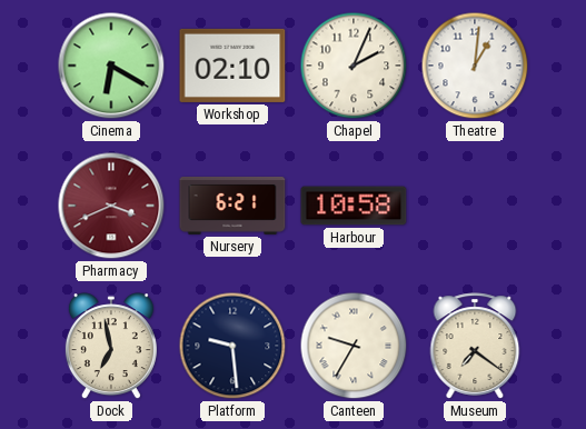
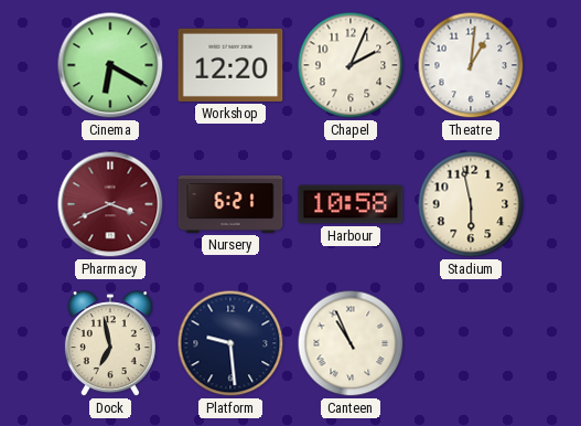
Workshop: 02:10 -> 12:20
Stadium: none -> 5:58
Canteen: 9:35 -> 10:56
Museum: 7:21 -> none
